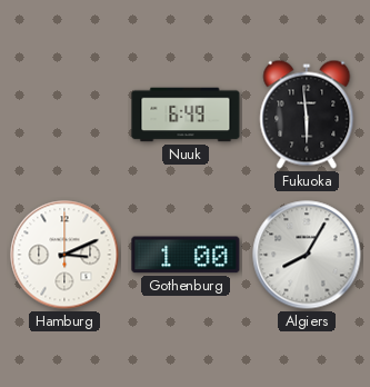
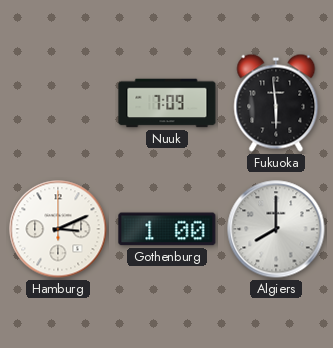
Nuuk: 6:49 -> 7:09
Algiers: 8:05 -> 8:00
